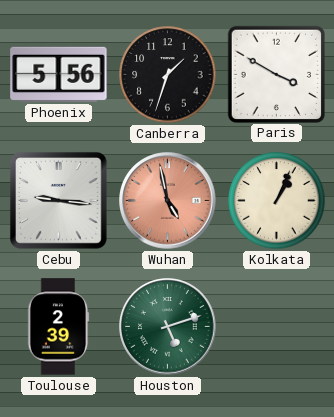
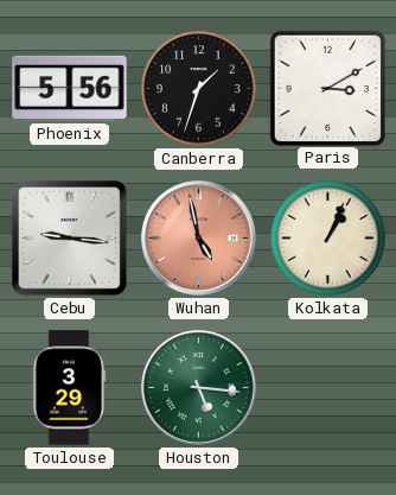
Paris: 3:50 -> 3:10
Toulouse: 2:39 -> 3:29
Houston: 5:12 -> 5:16
